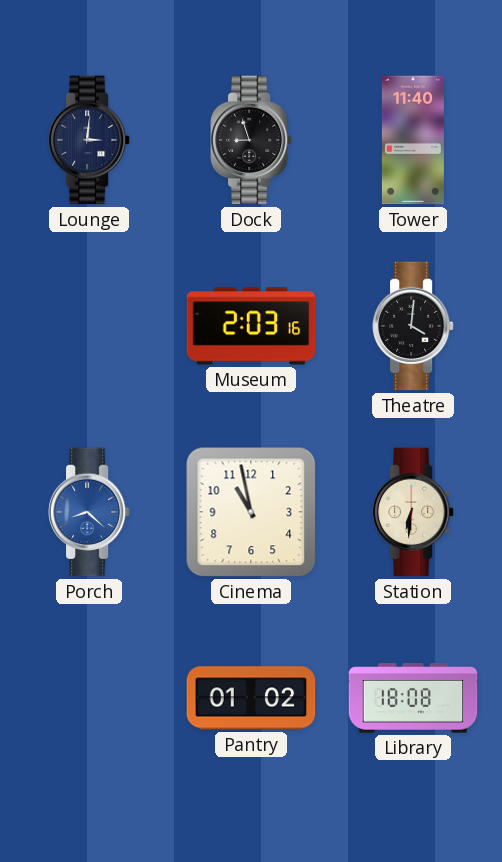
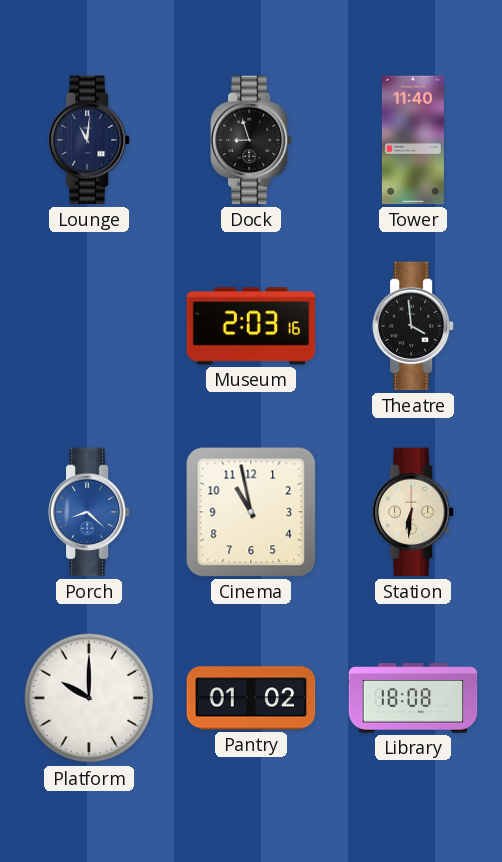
Lounge: 3:01 -> 11:01
Theatre: 4:01 -> 3:59
Platform: none -> 10:00
